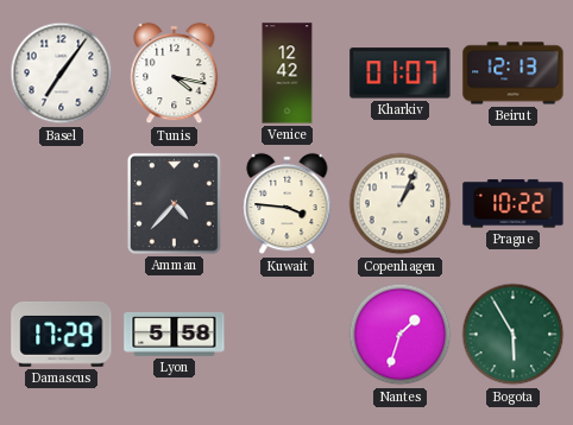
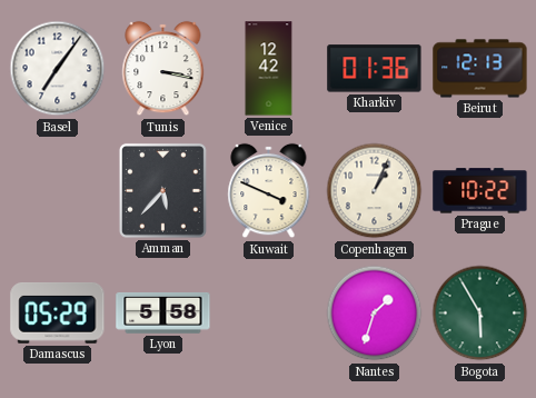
Tunis: 4:17 -> 3:17
Kharkiv: 01:07 -> 01:36
Amman: 4:37 -> 5:37
Kuwait: 3:46 -> 3:49
Damascus: 17:29 -> 05:29
